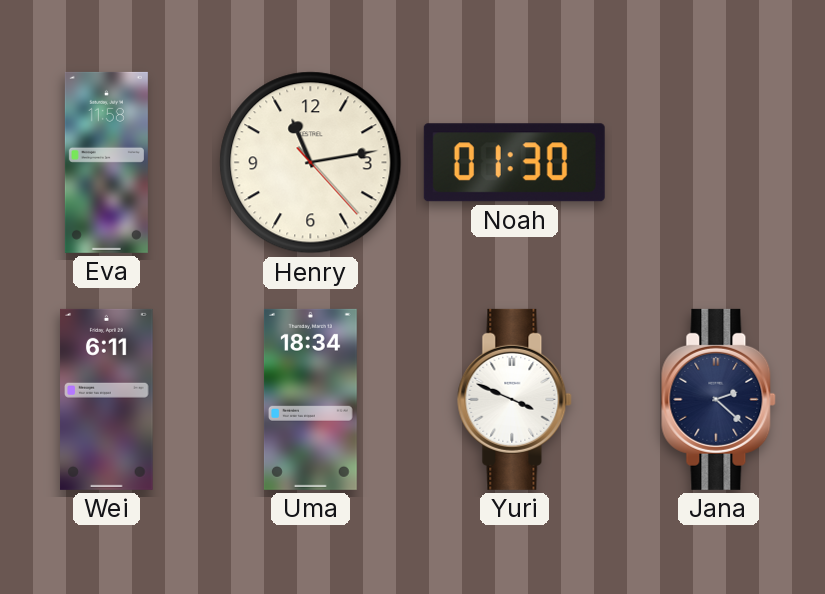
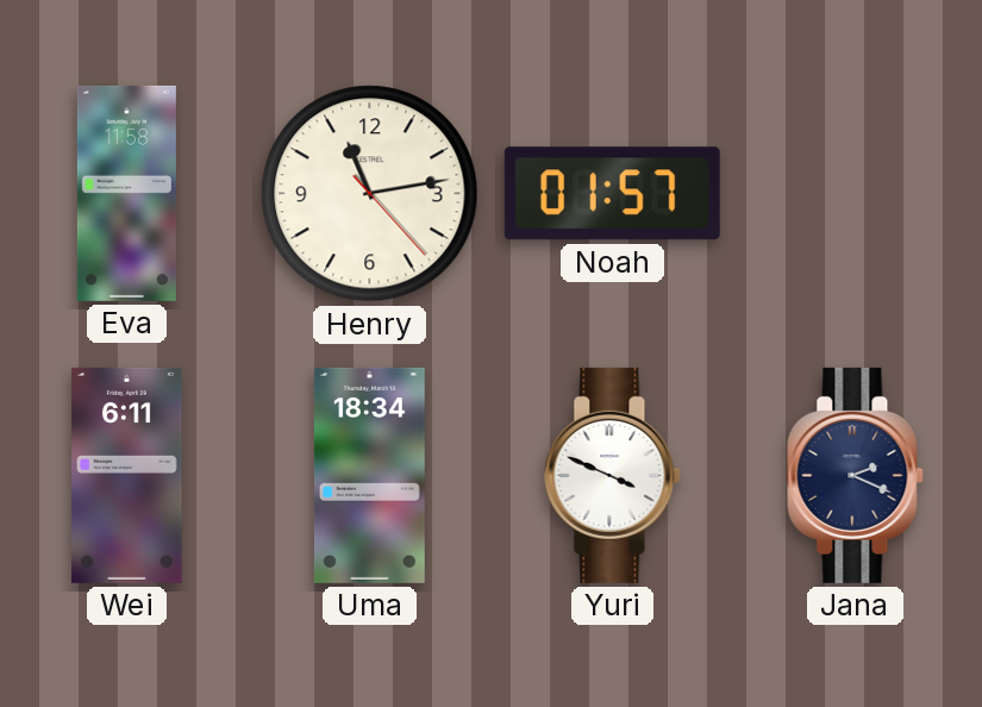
Noah: 01:30 -> 01:57
Jana: 2:22 -> 2:19
